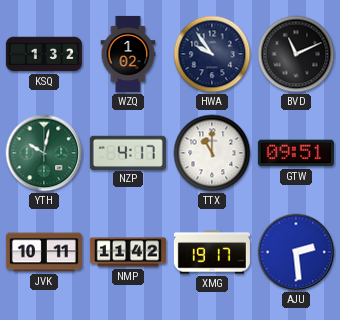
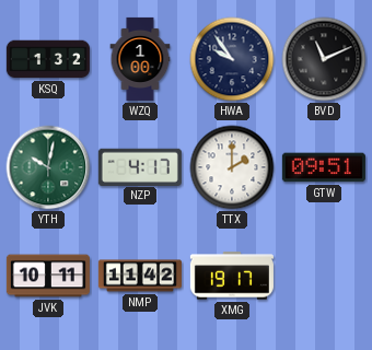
WZQ: 1:02 -> 1:00
TTX: 11:00 -> 2:00
AJU: 2:29 -> none
